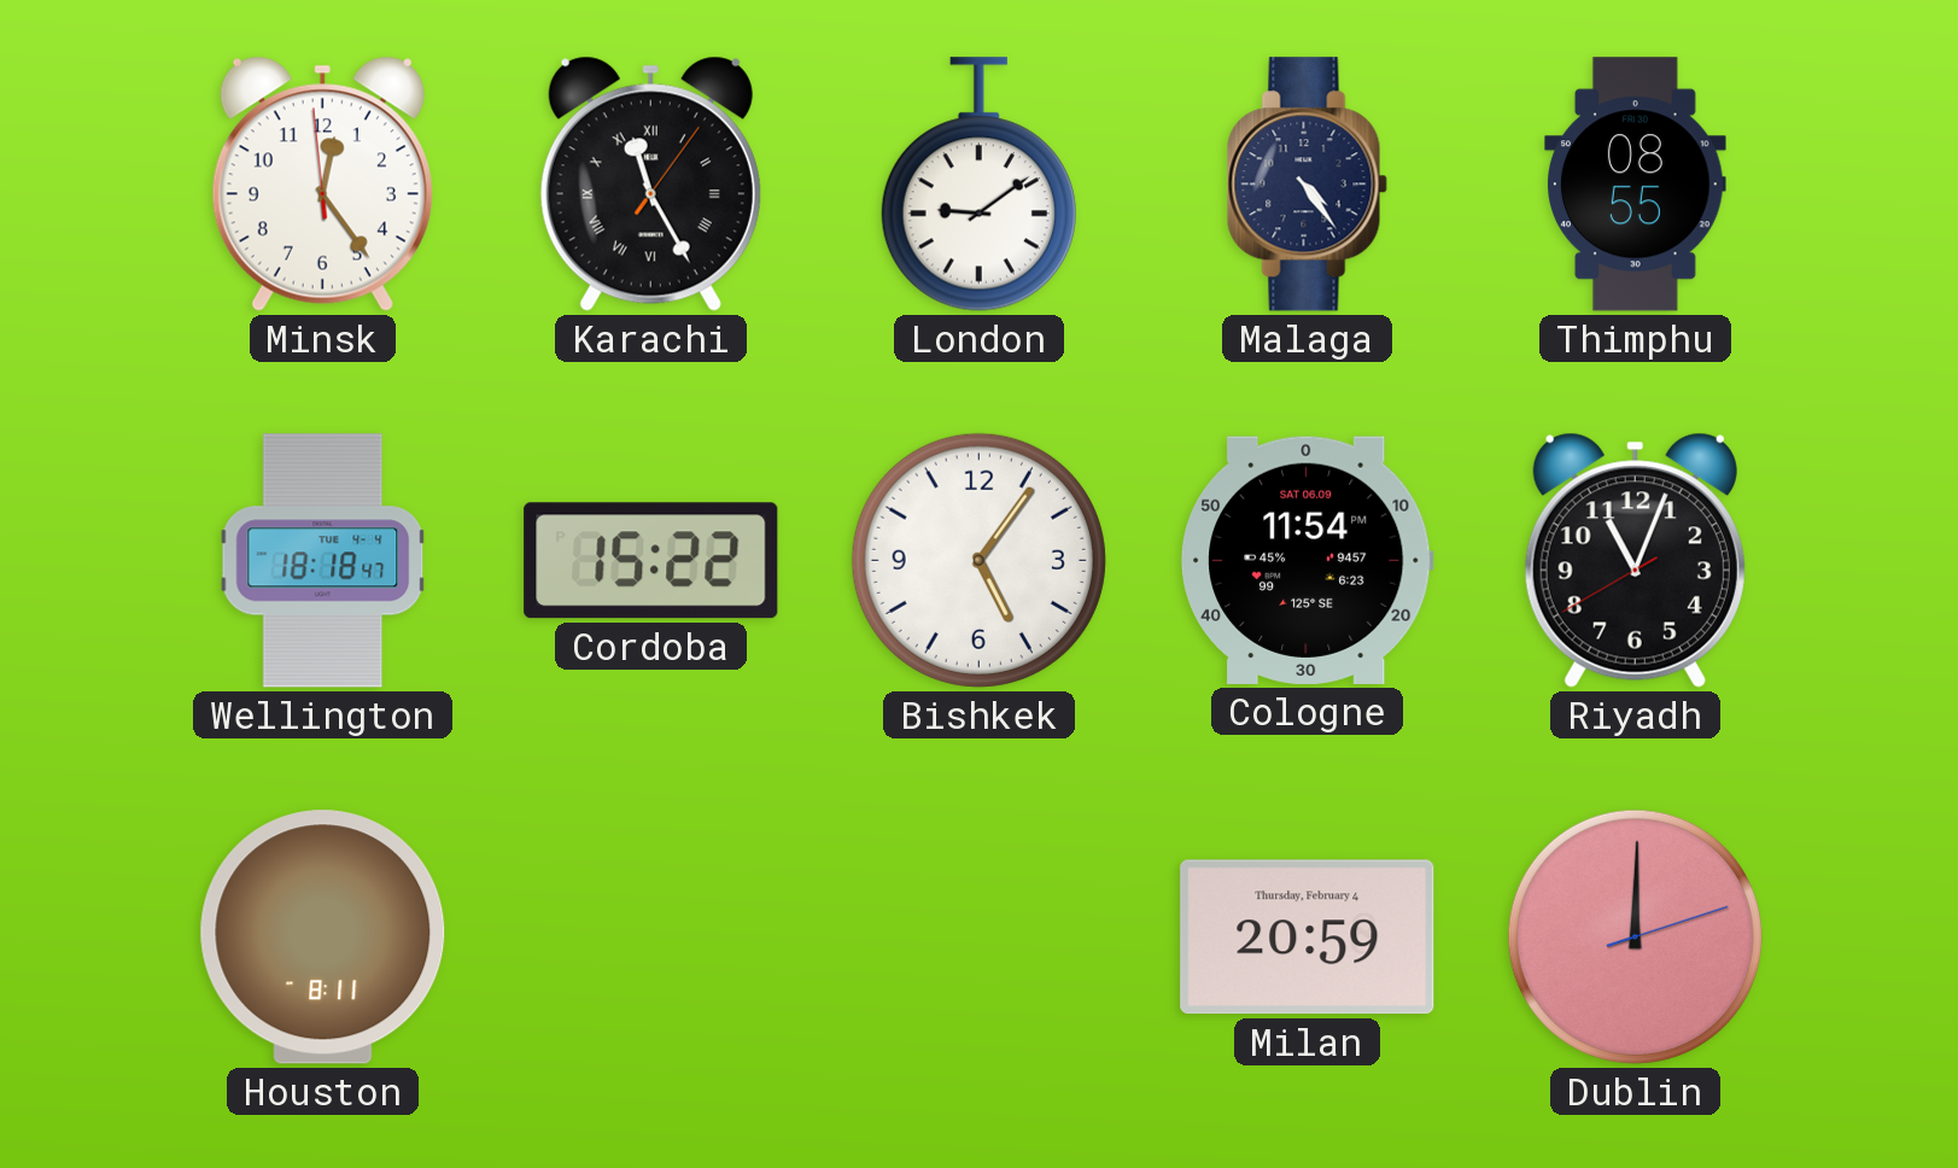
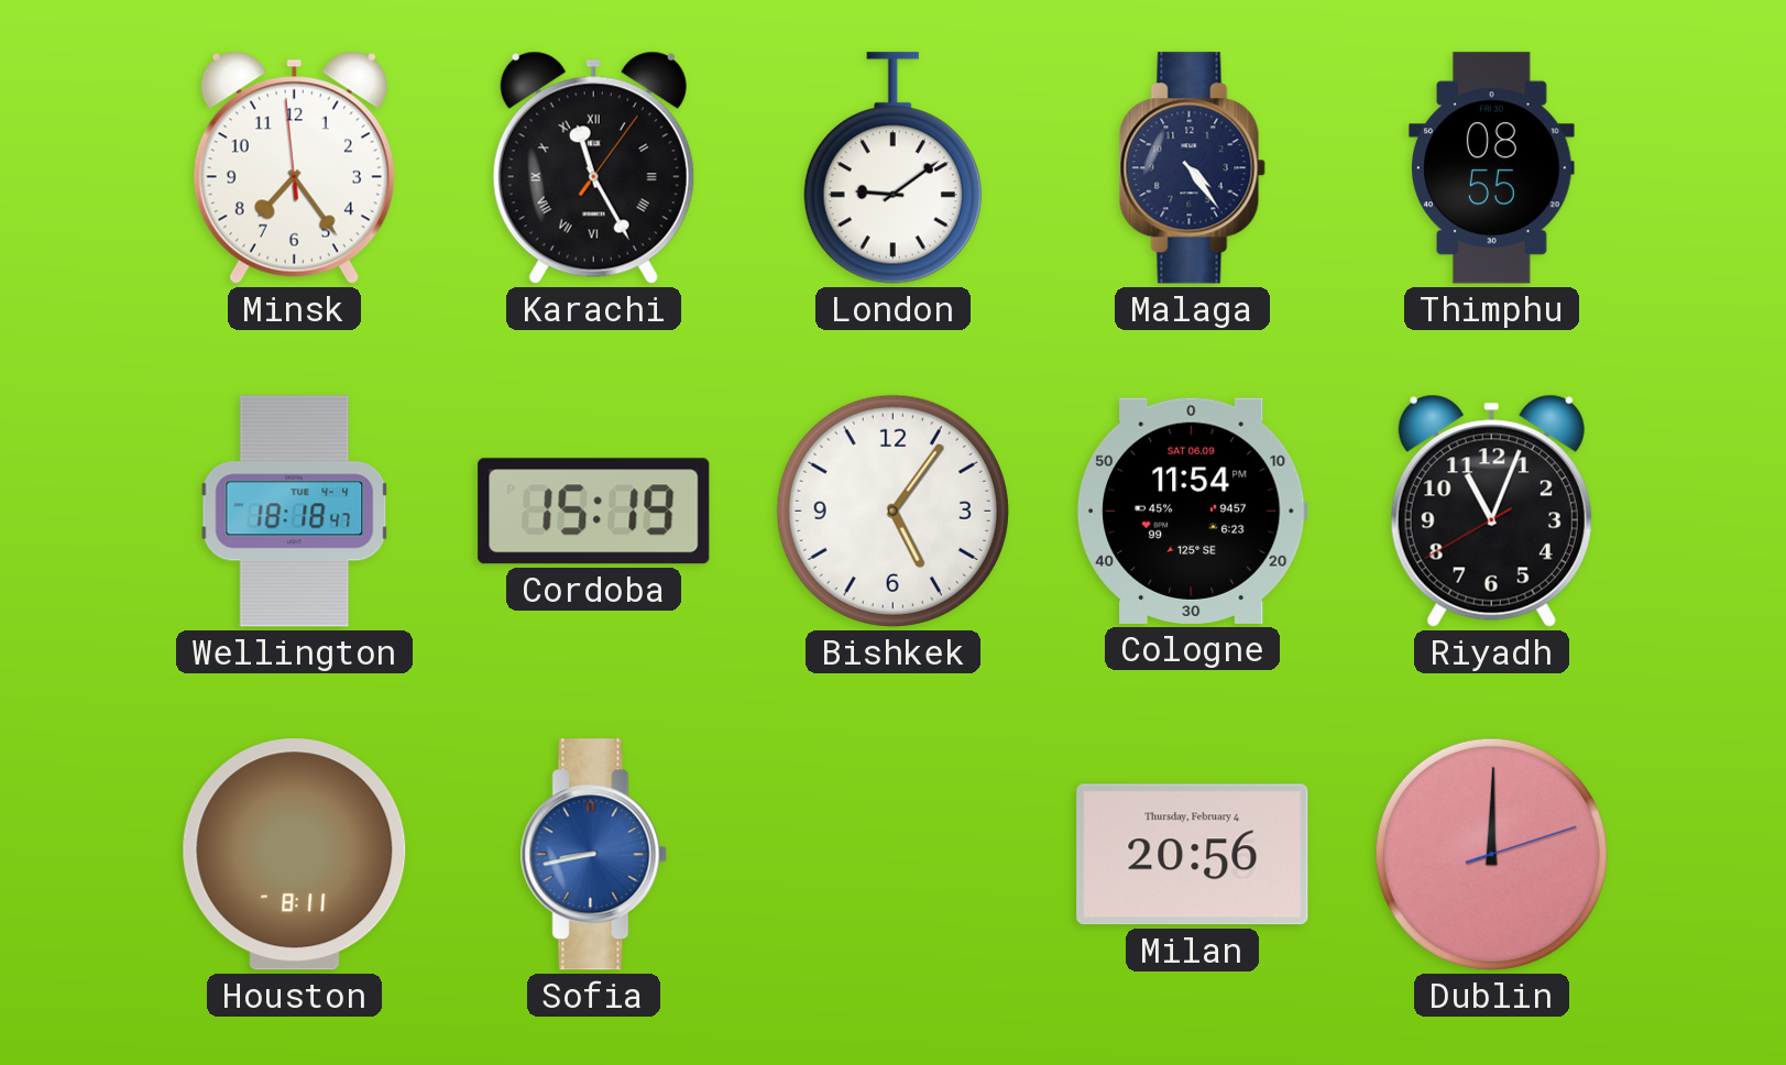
Minsk: 12:23 -> 7:23
Cordoba: 15:22 -> 15:19
Sofia: none -> 8:43
Milan: 20:59 -> 20:56
